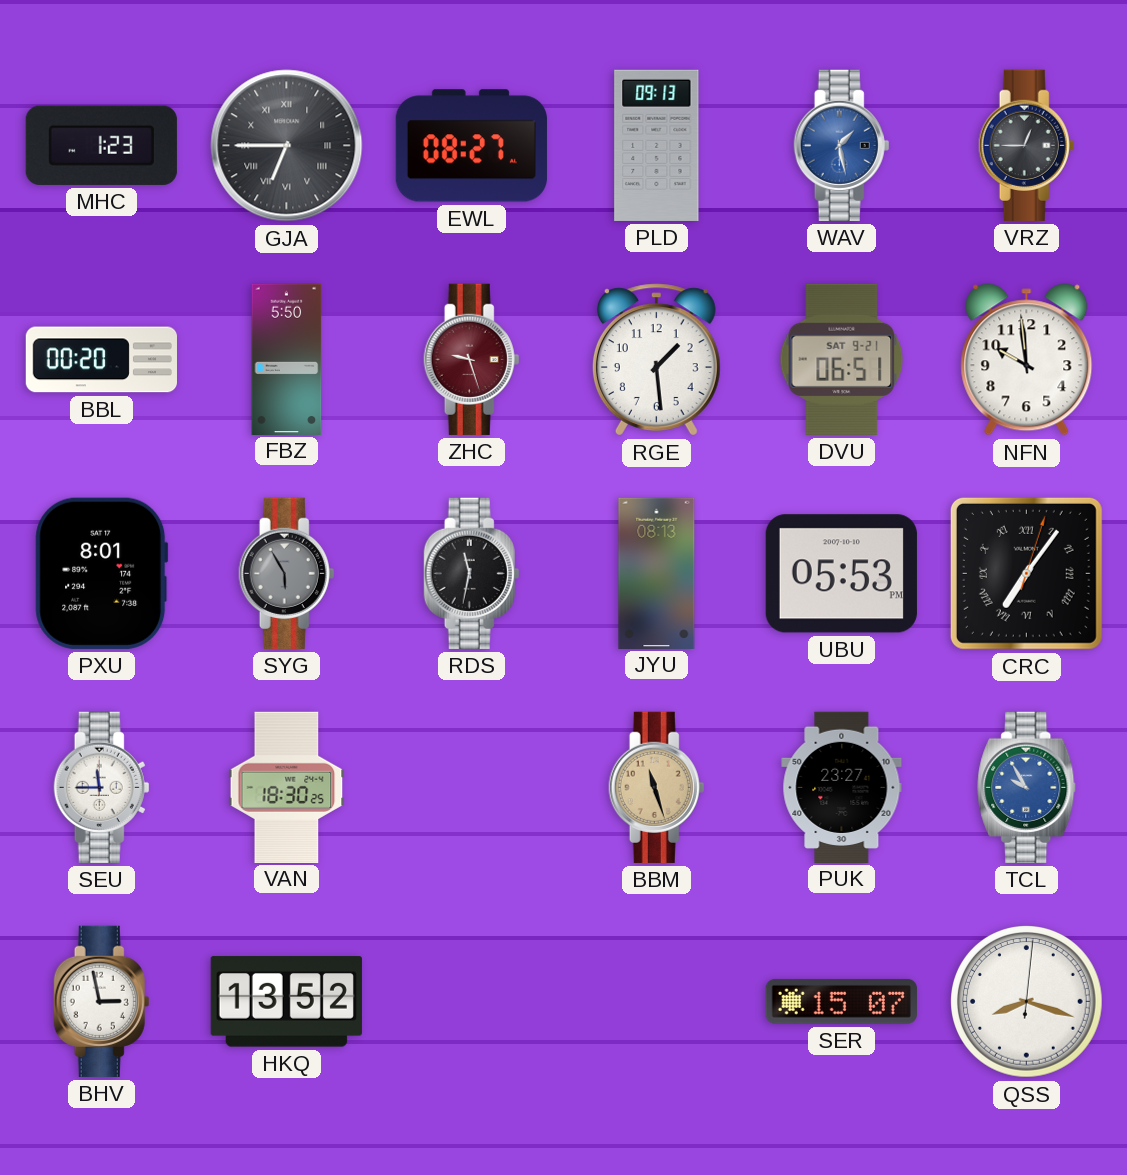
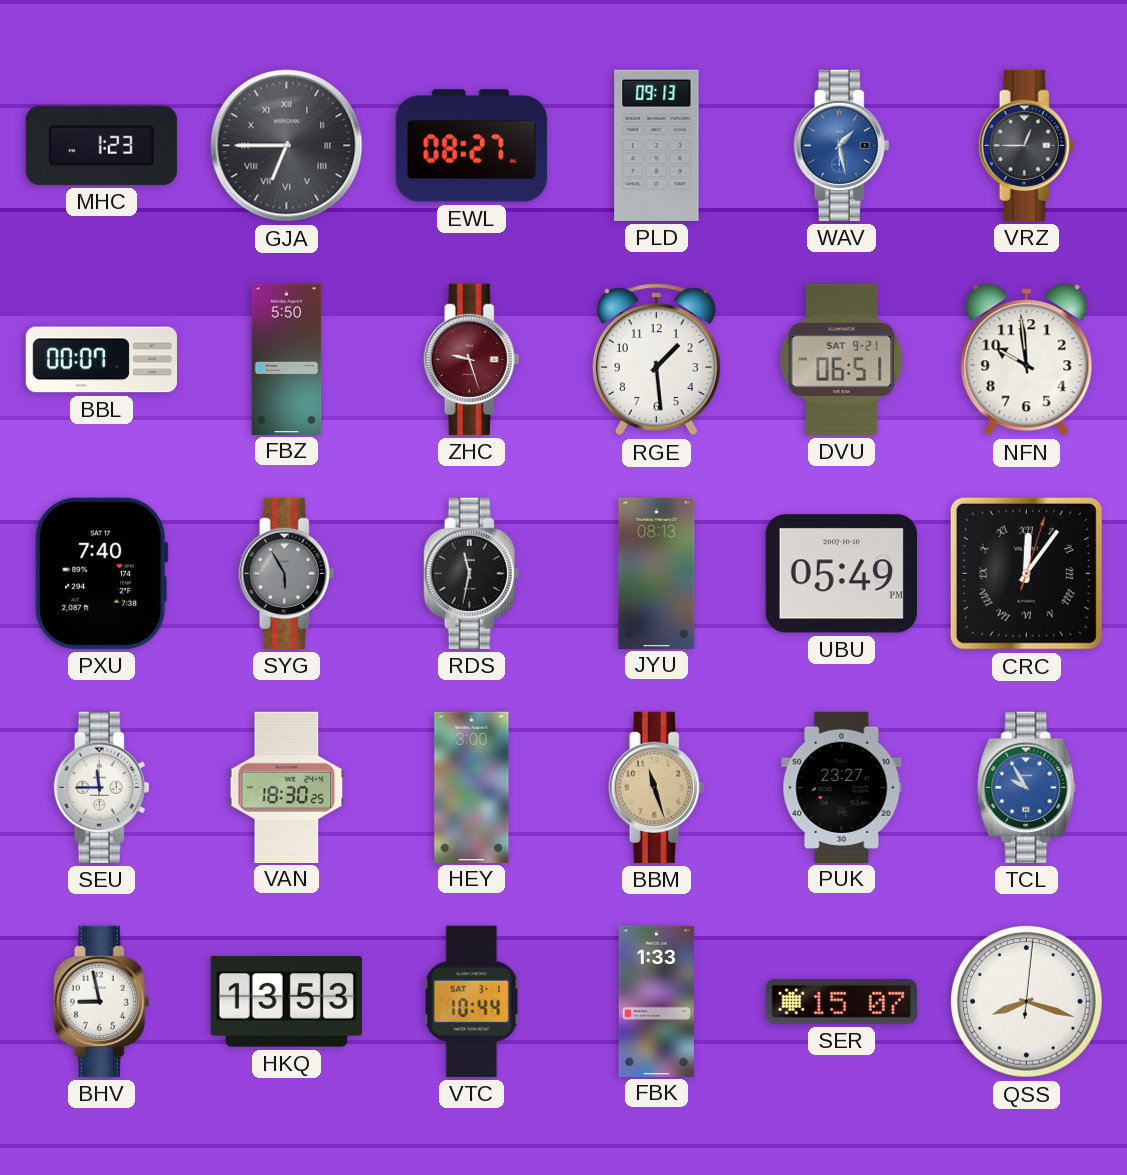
BBL: 00:20 -> 00:07
PXU: 8:01 -> 7:40
UBU: 05:53 -> 05:49
CRC: 7:06 -> 12:06
HEY: none -> 3:00
BHV: 2:58 -> 8:58
HKQ: 13:52 -> 13:53
VTC: none -> 10:44
FBK: none -> 1:33
